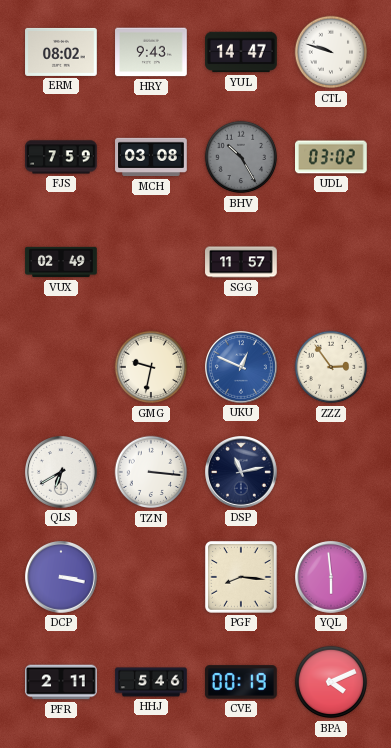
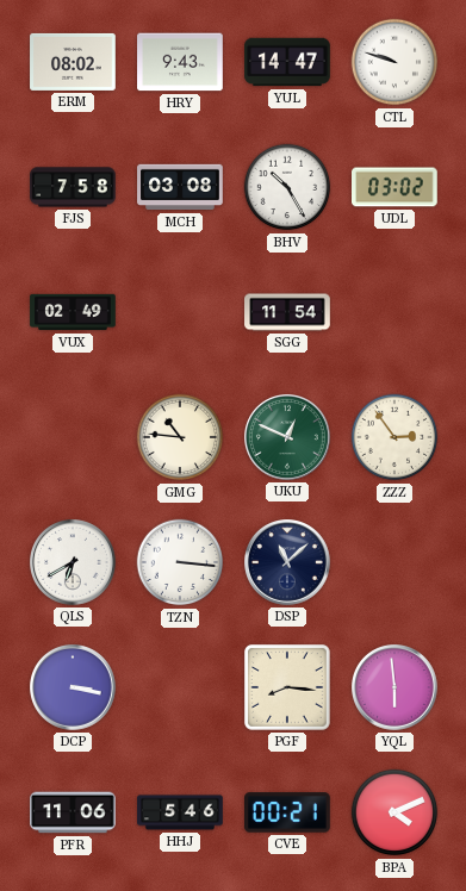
FJS: 7:59 -> 7:58
BHV dial: grey -> white
SGG: 11:57 -> 11:54
GMG: 9:32 -> 10:46
UKU dial: blue -> green
DSP: 11:13 -> 11:08
PFR: 2:11 -> 11:06
CVE: 00:19 -> 00:21
